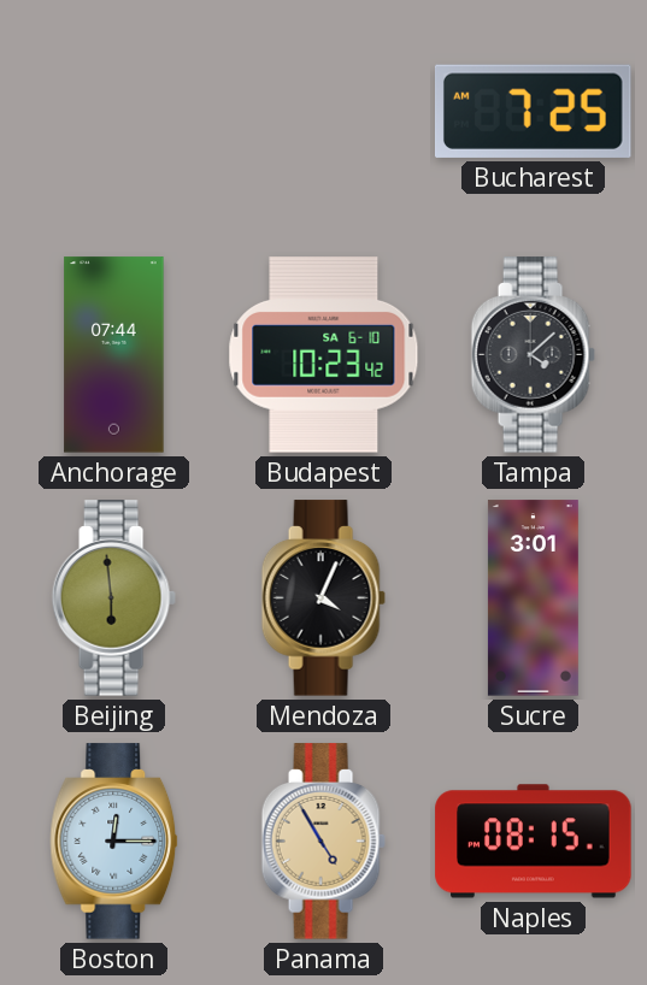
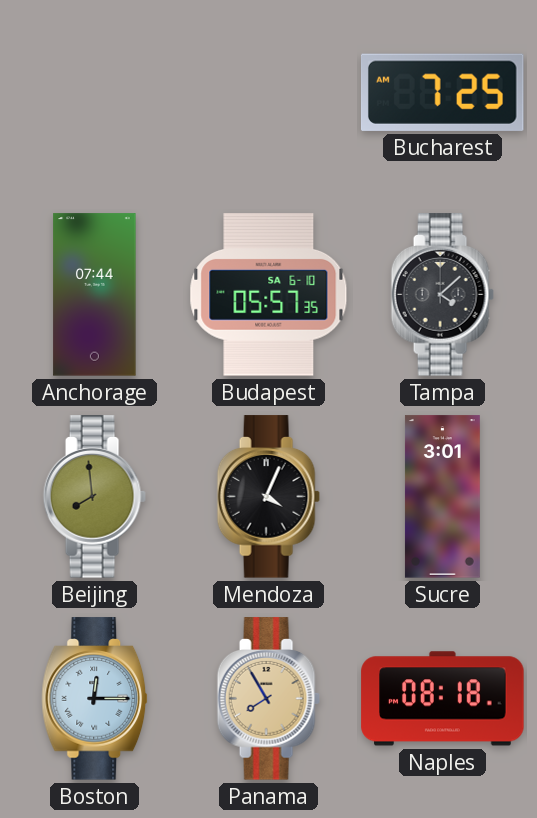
Budapest: 10:23 -> 05:57
Beijing: 5:59 -> 7:59
Panama: 4:55 -> 7:55
Naples: 08:15 -> 08:18
